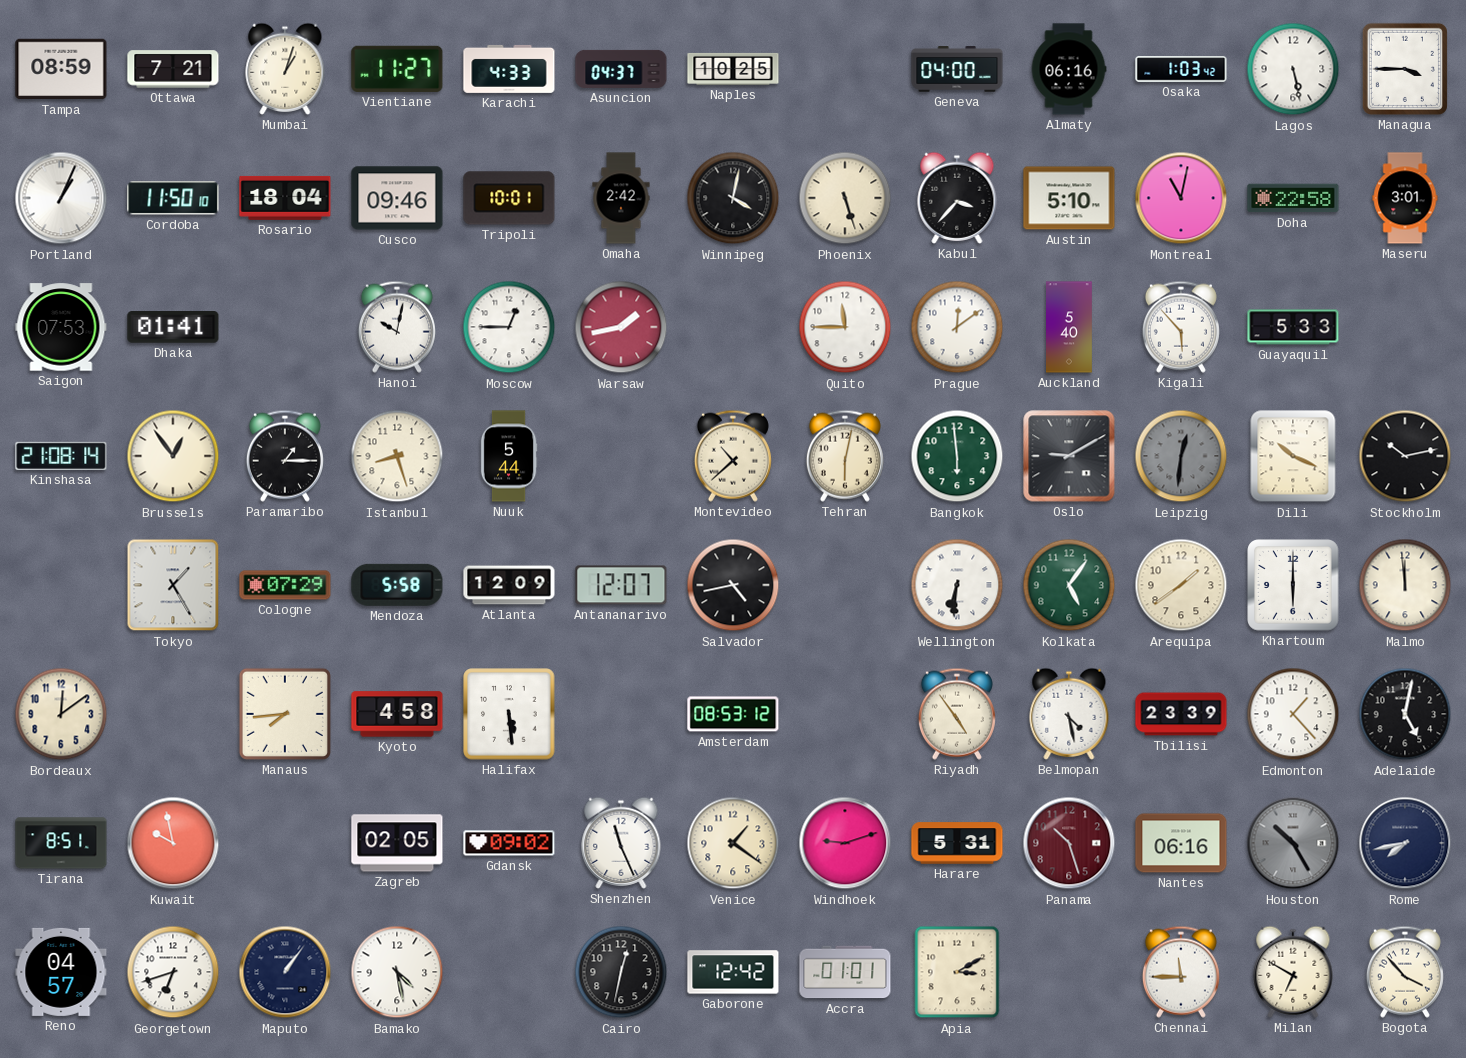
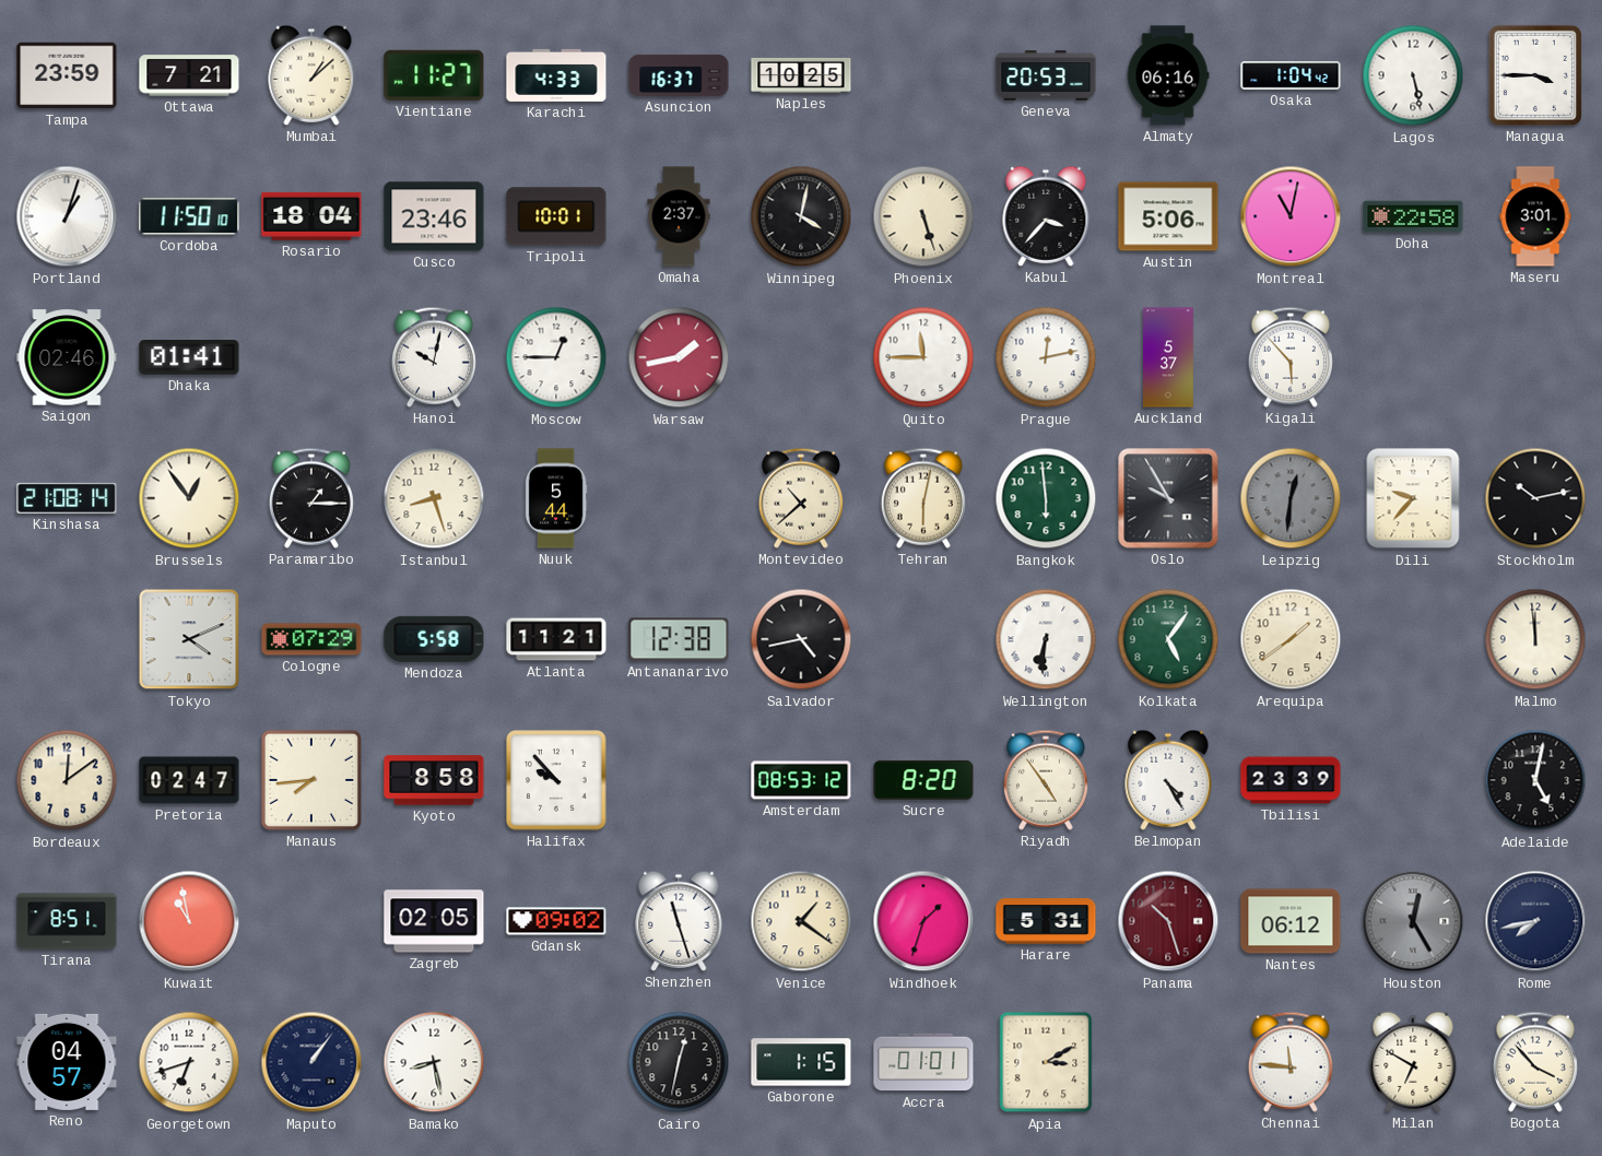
Tampa: 08:59 -> 23:59
Mumbai: 1:03 -> 1:08
Asuncion: 04:37 -> 16:37
Geneva: 04:00 -> 20:53
Osaka: 1:03 -> 1:04
Portland: 1:04 -> 1:03
Cusco: 09:46 -> 23:46
Omaha: 2:42 -> 2:37
Austin: 5:10 -> 5:06
Saigon: 07:53 -> 02:46
Prague: 12:09 -> 12:13
Auckland: 5:40 -> 5:37
Guayaquil: 5:33 -> none
Oslo: 9:10 -> 9:55
Dili: 10:19 -> 9:37
Tokyo: 1:25 -> 4:11
Atlanta: 12:09 -> 11:21
Antananarivo: 12:07 -> 12:38
Khartoum: 6:00 -> none
Pretoria: none -> 02:47
Kyoto: 4:58 -> 8:58
Halifax: 5:29 -> 9:53
Sucre: none -> 8:20
Belmopan: 4:28 -> 4:25
Edmonton: 1:23 -> none
Kuwait: 9:58 -> 10:58
Shenzhen: 11:26 -> 11:27
Windhoek: 9:12 -> 1:33
Nantes: 06:16 -> 06:12
Houston: 10:25 -> 12:25
Bamako: 4:28 -> 8:28
Gaborone: 12:42 -> 1:15
Chennai: 11:45 -> 11:46
